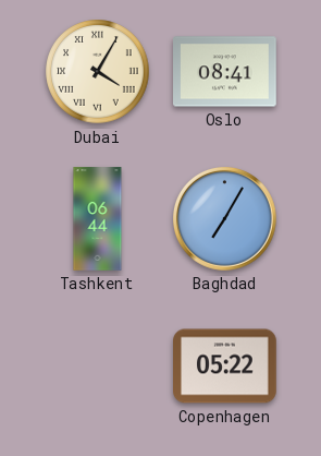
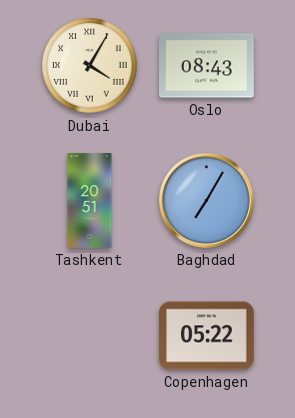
Oslo: 08:41 -> 08:43
Tashkent: 06:44 -> 20:51
